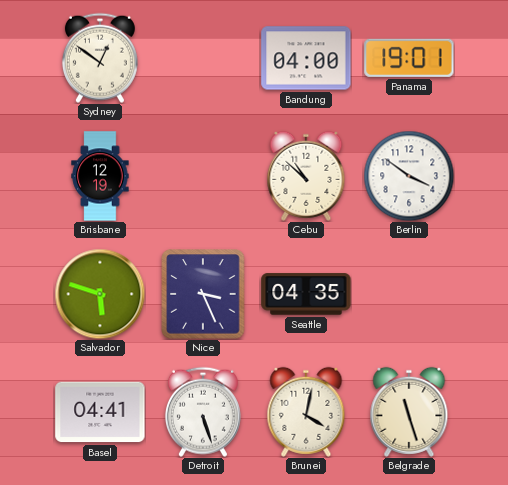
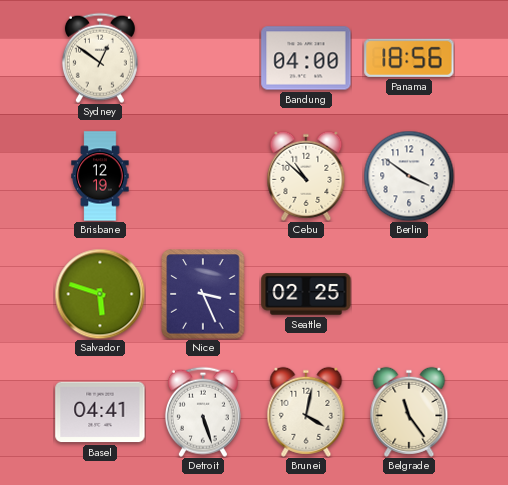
Panama: 19:01 -> 18:56
Seattle: 04:35 -> 02:25
Belgrade: 11:27 -> 11:24
